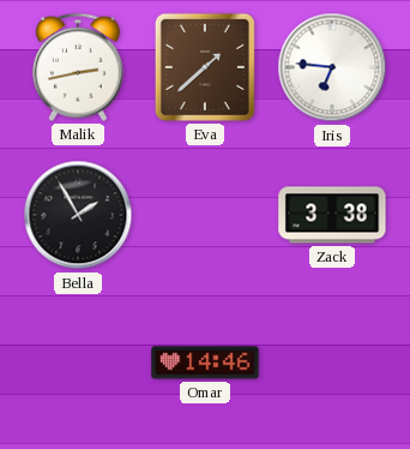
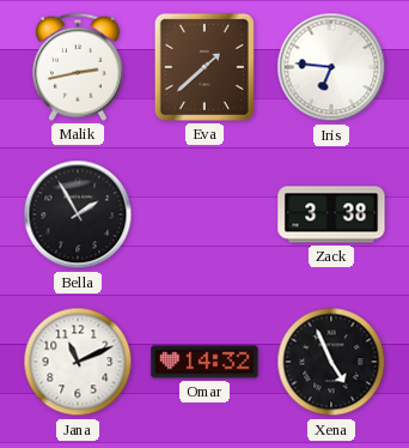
Jana: none -> 11:11
Omar: 14:46 -> 14:32
Xena: none -> 4:56
